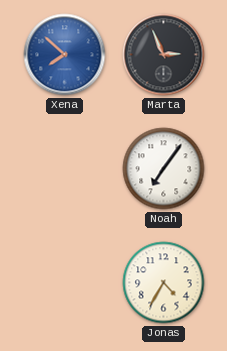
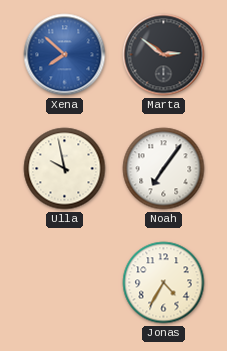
Marta: 2:56 -> 2:51
Ulla: none -> 9:58
